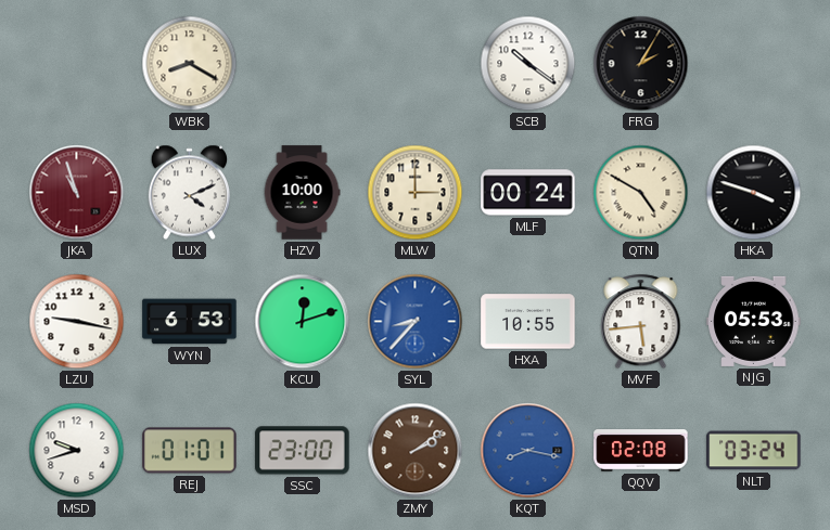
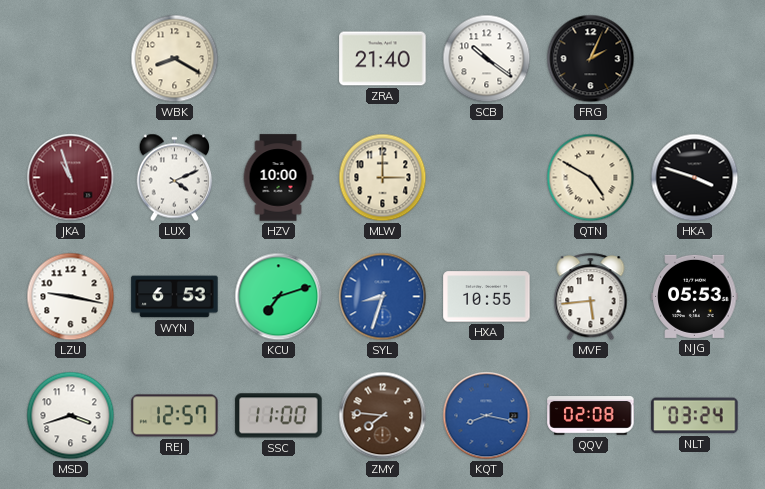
ZRA: none -> 21:40
FRG: 2:05 -> 2:04
MLF: 00:24 -> none
KCU: 12:12 -> 7:12
SYL: 8:37 -> 8:33
MSD: 9:42 -> 3:42
REJ: 01:01 -> 12:57
SSC: 23:00 -> 11:00
ZMY: 2:09 -> 7:46
